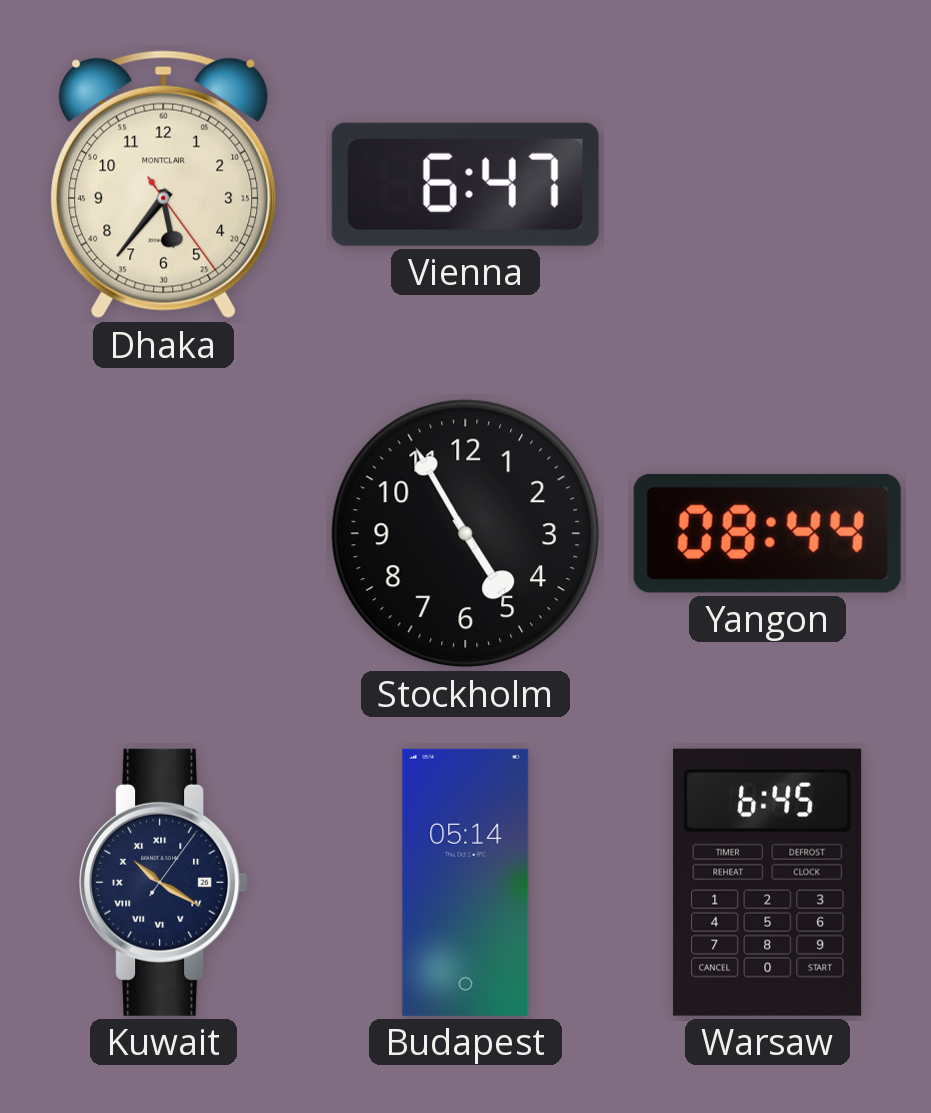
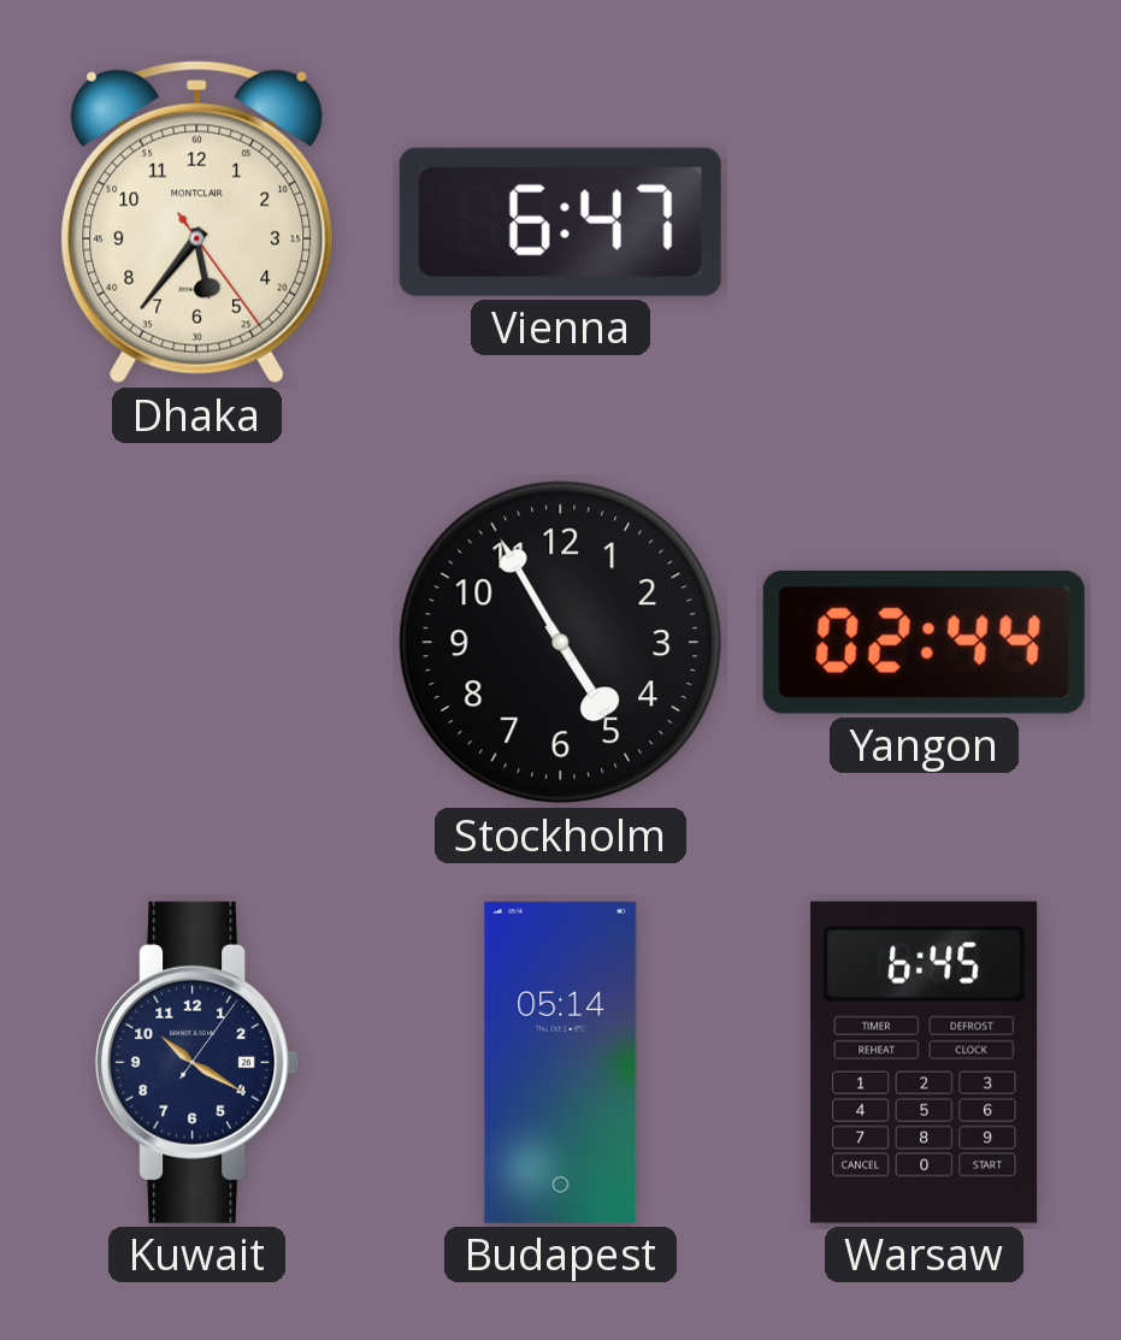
Yangon: 08:44 -> 02:44
Kuwait numerals: Roman -> Arabic
